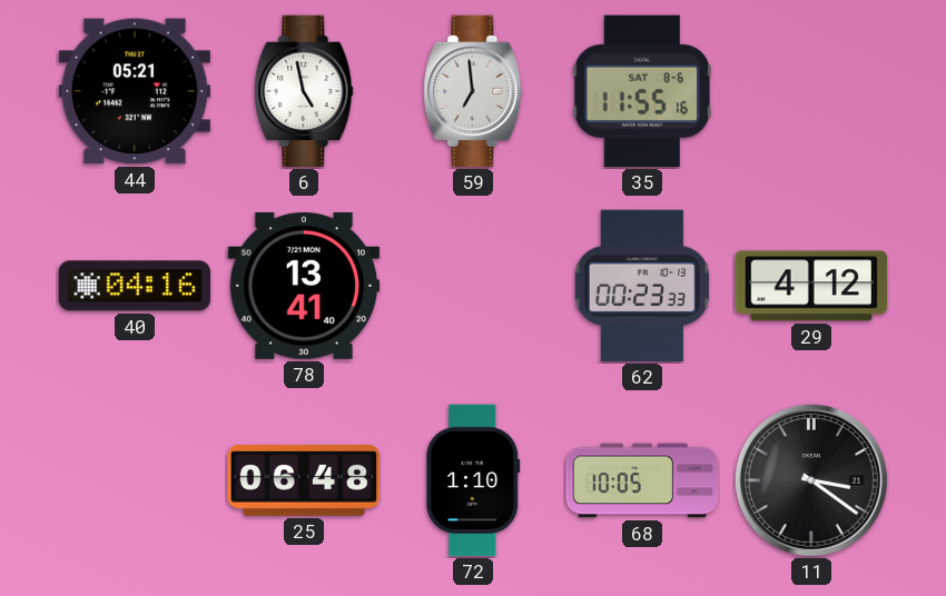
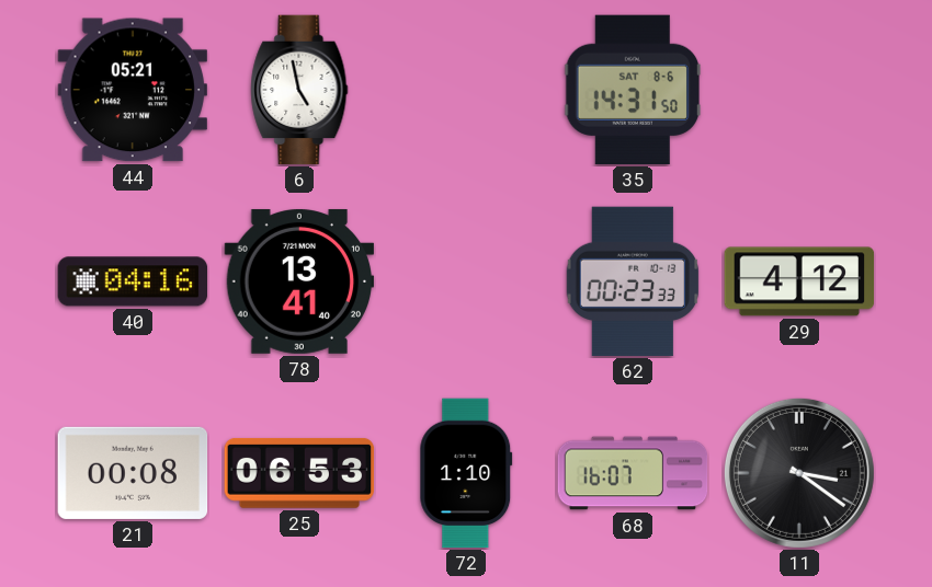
59: 6:59 -> none
35: 11:55 -> 14:31
21: none -> 00:08
25: 06:48 -> 06:53
68: 10:05 -> 16:07
